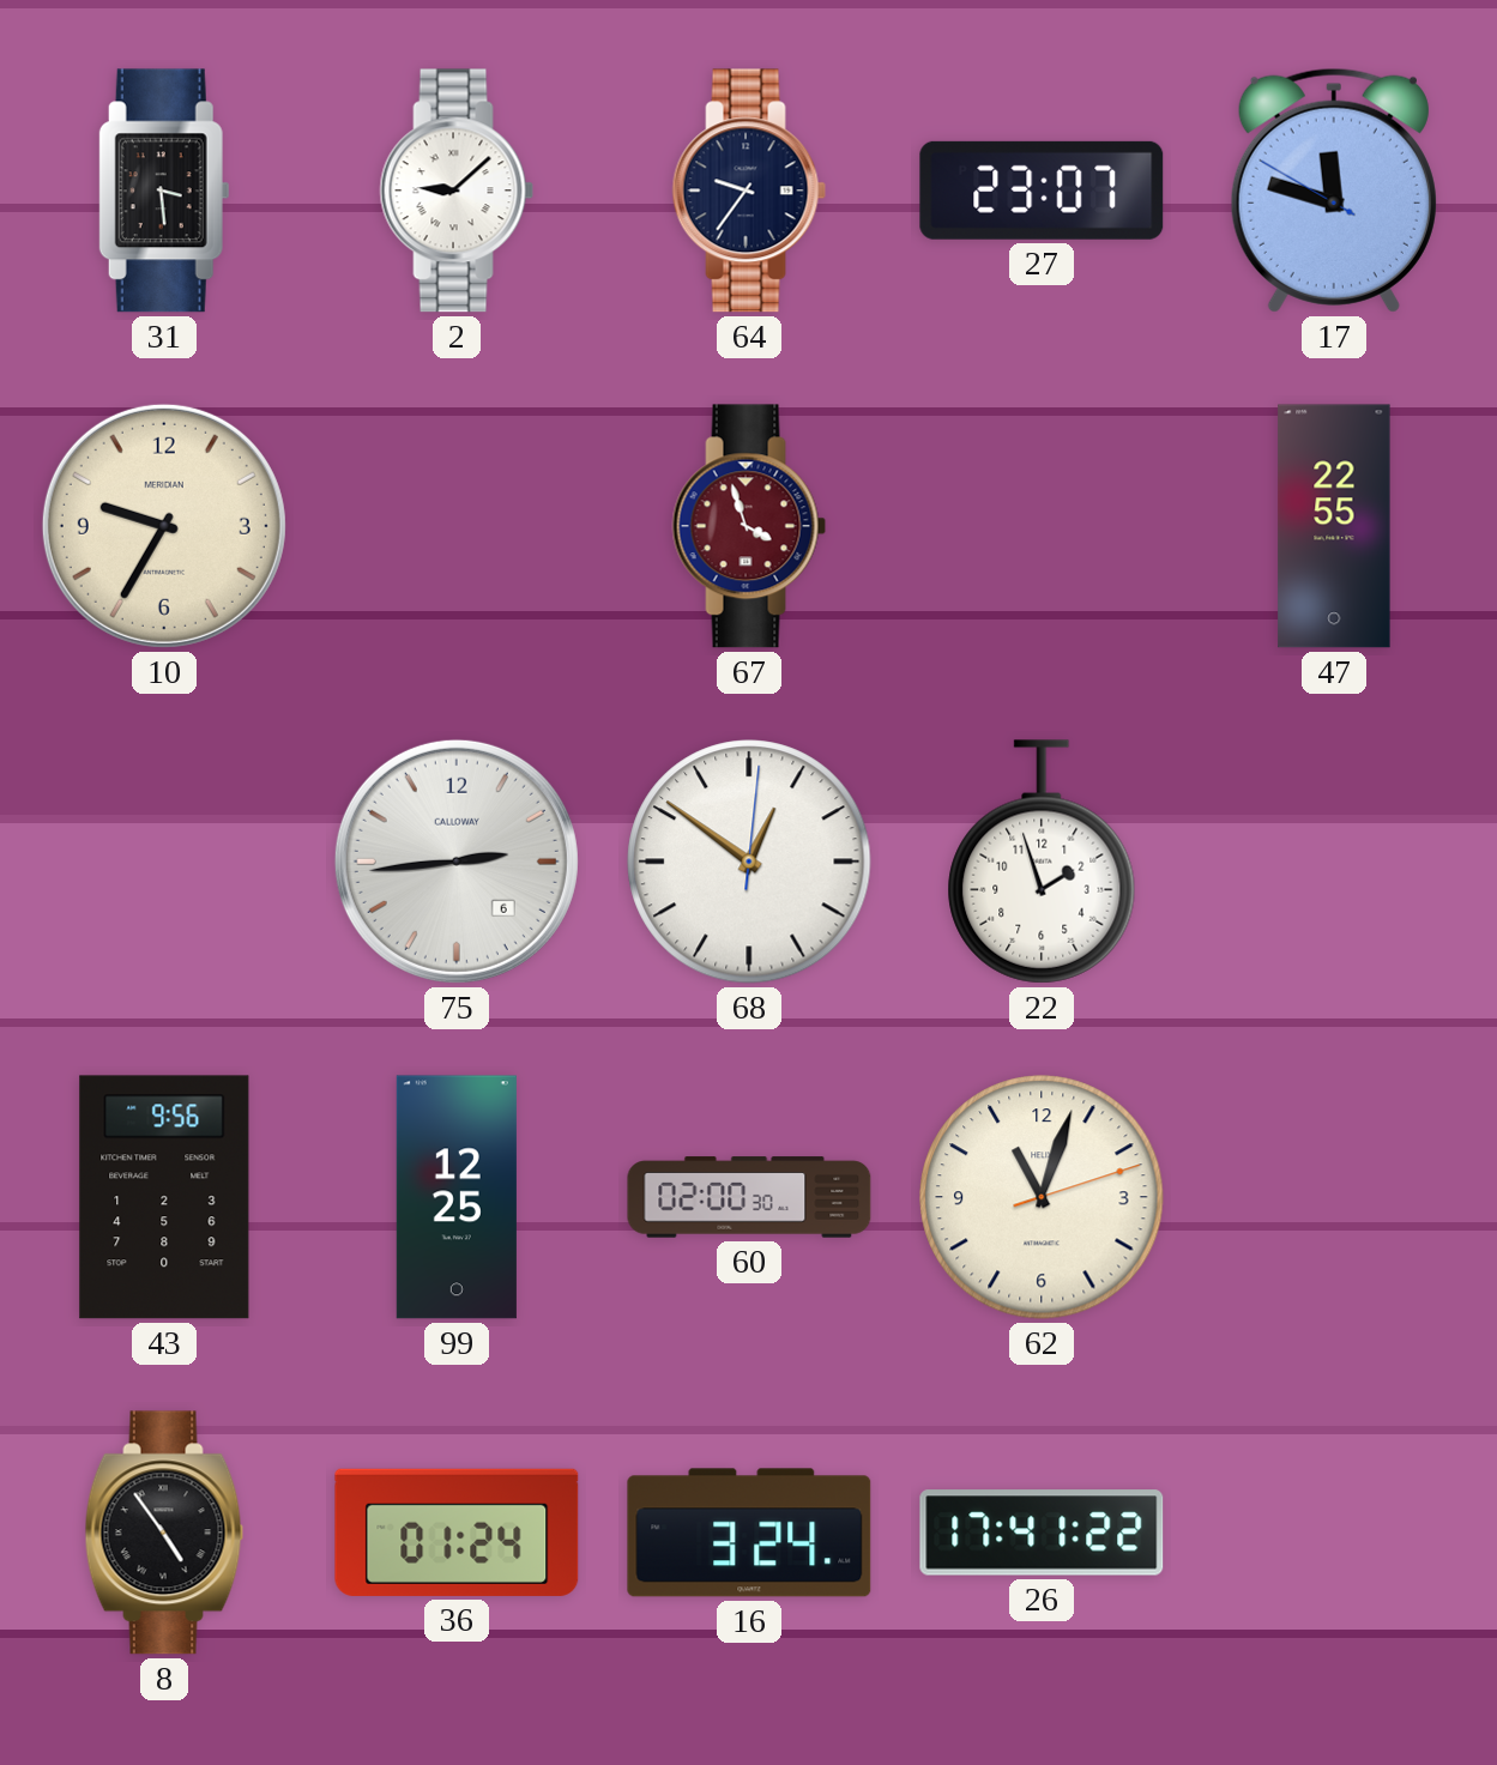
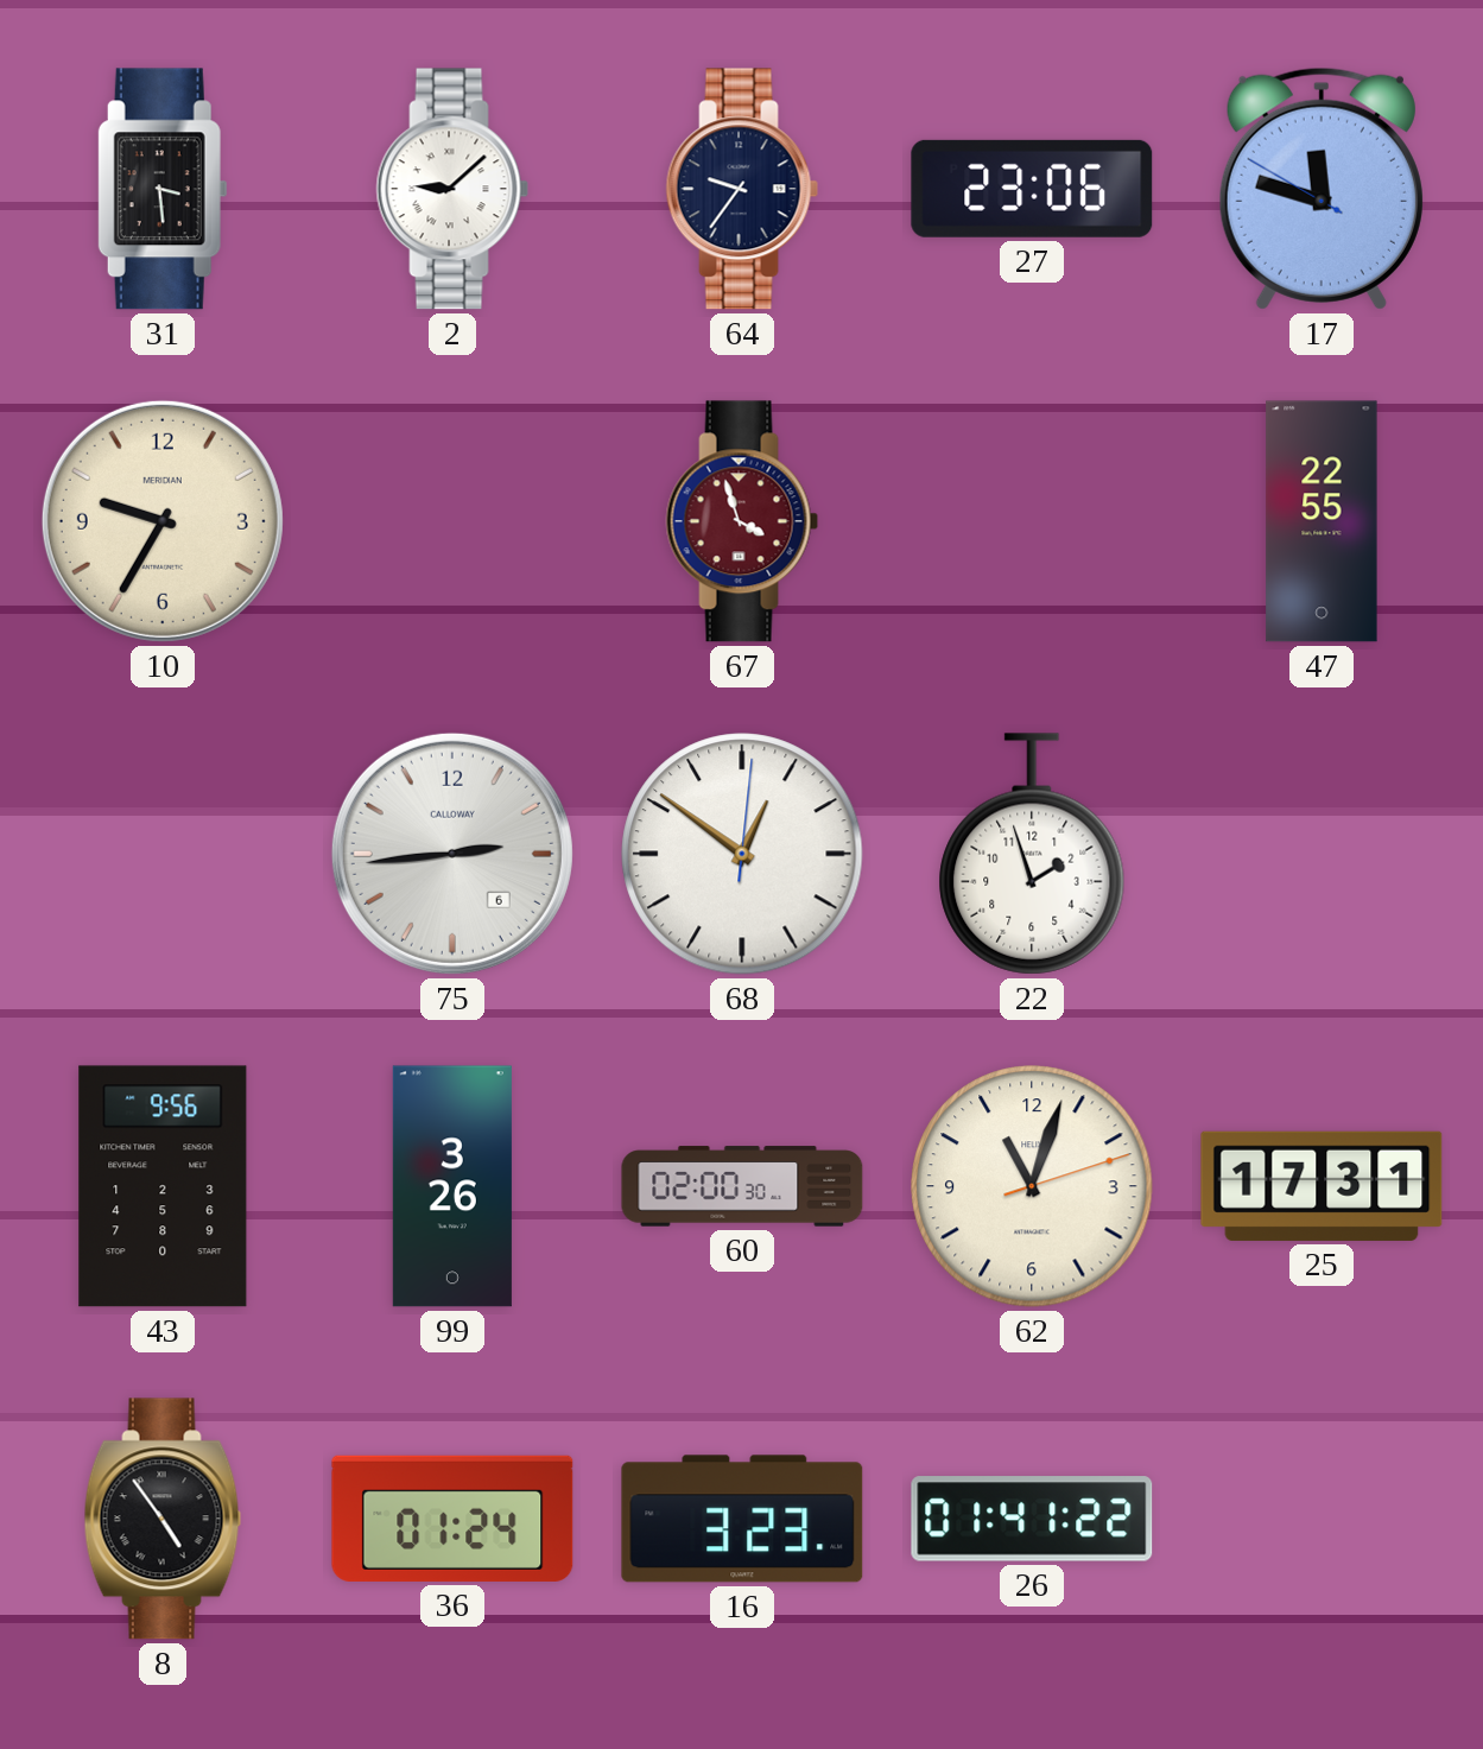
27: 23:07 -> 23:06
99: 12:25 -> 3:26
25: none -> 17:31
16: 3:24 -> 3:23
26: 17:41 -> 01:41
